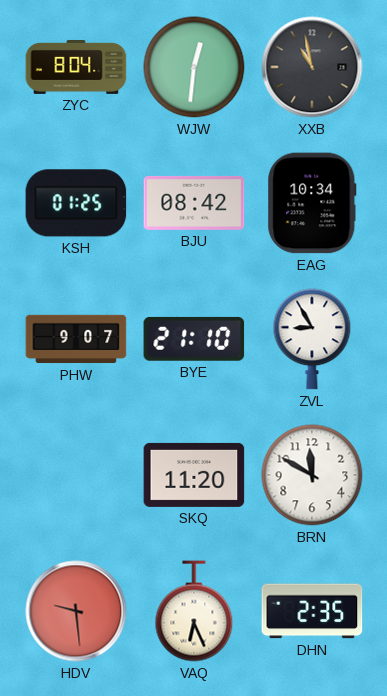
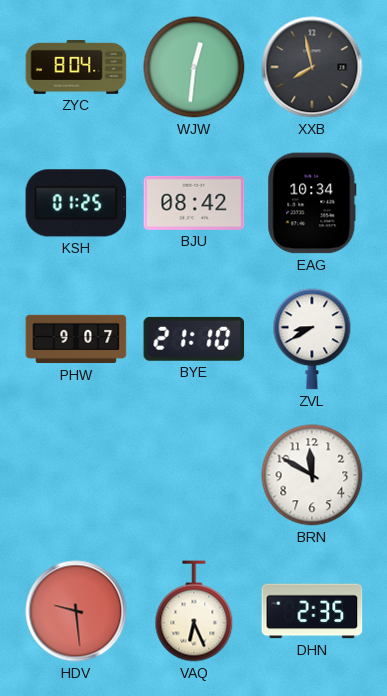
XXB: 10:58 -> 7:58
ZVL: 8:55 -> 8:40
SKQ: 11:20 -> none
